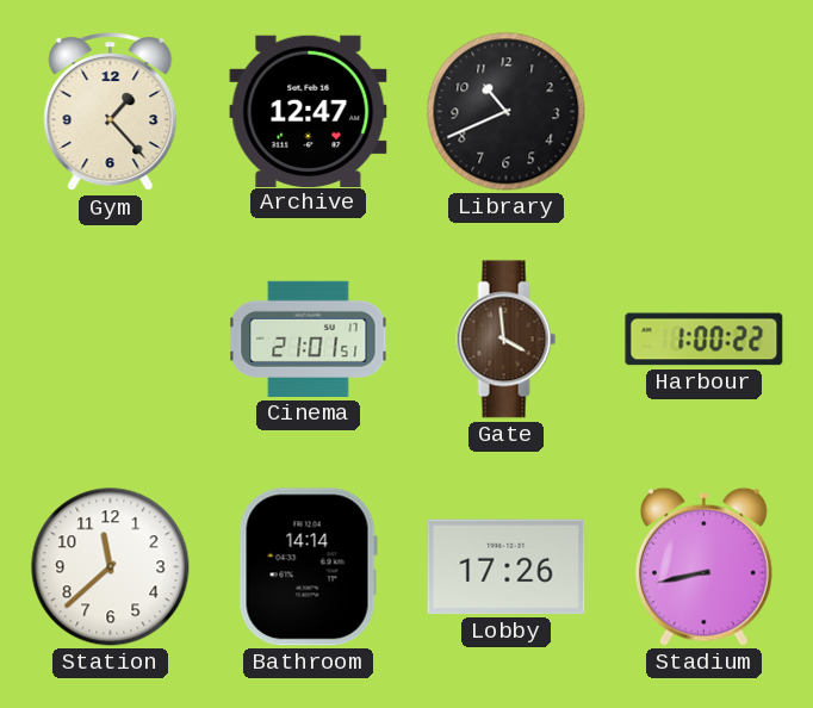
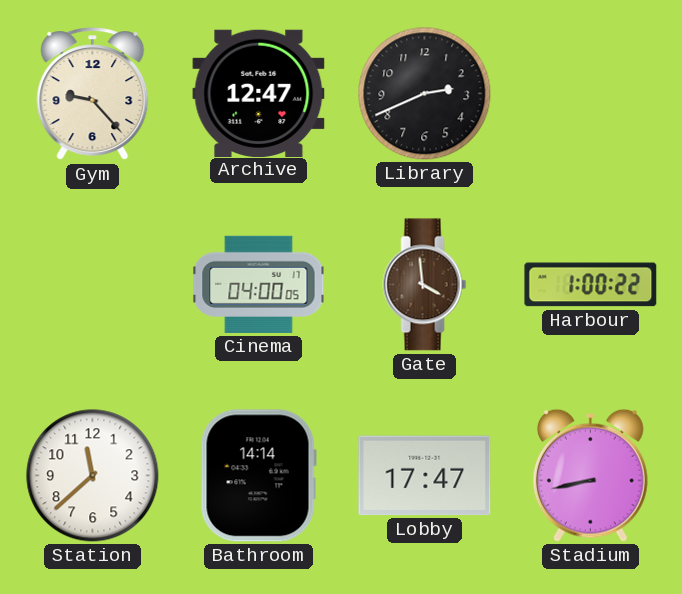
Gym: 1:23 -> 9:23
Library: 10:41 -> 2:41
Cinema: 21:01 -> 04:00
Lobby: 17:26 -> 17:47
